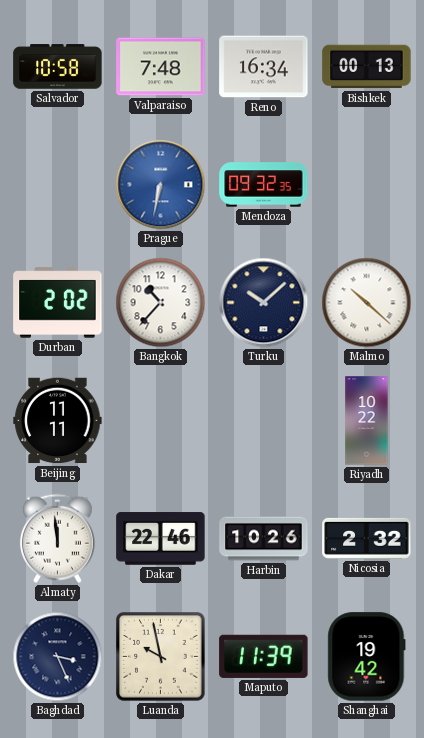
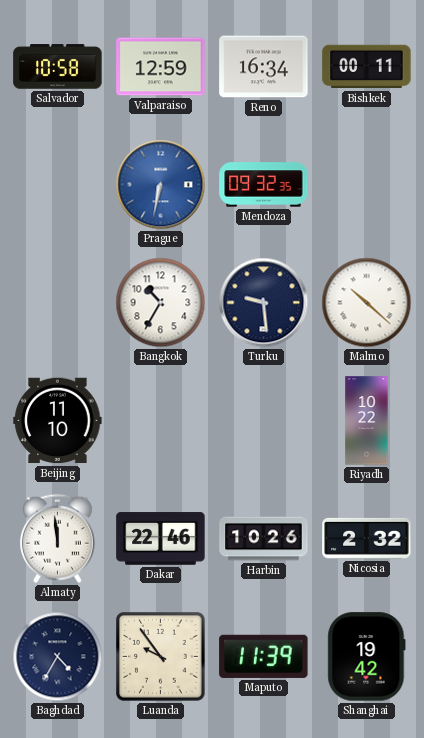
Valparaiso: 7:48 -> 12:59
Bishkek: 00:13 -> 00:11
Durban: 2:02 -> none
Bangkok: 10:37 -> 10:35
Turku: 10:08 -> 9:29
Beijing: 11:11 -> 11:10
Baghdad: 3:26 -> 4:35
Luanda: 9:58 -> 9:54
